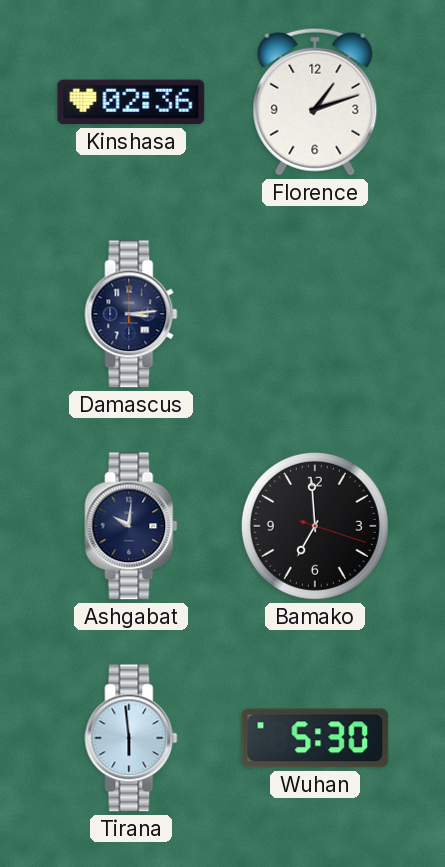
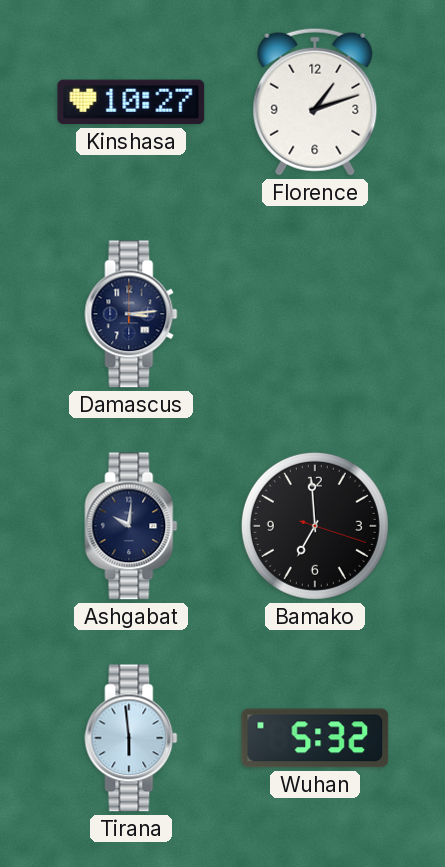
Kinshasa: 02:36 -> 10:27
Wuhan: 5:30 -> 5:32
